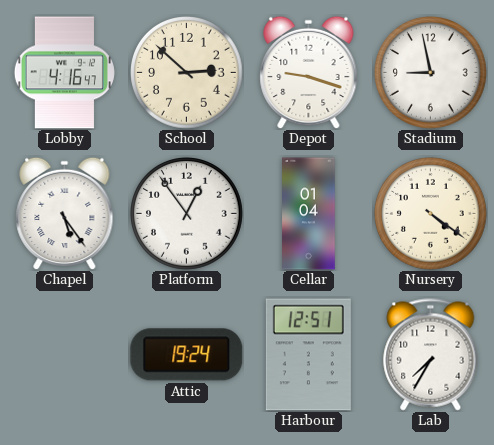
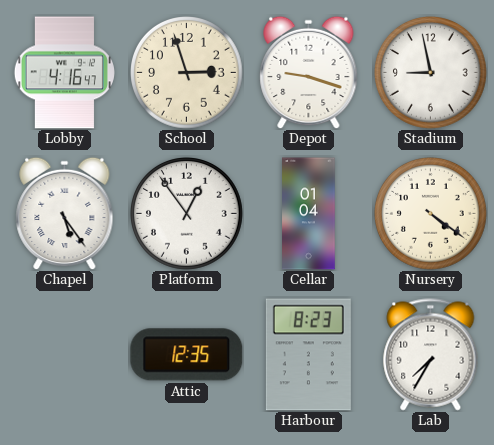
School: 2:52 -> 2:57
Attic: 19:24 -> 12:35
Harbour: 12:51 -> 8:23
